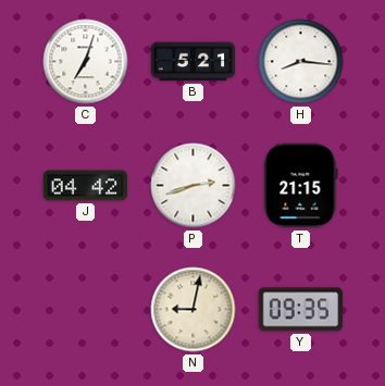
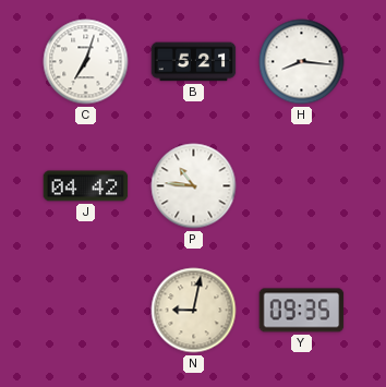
P: 2:42 -> 10:46
T: 21:15 -> none
